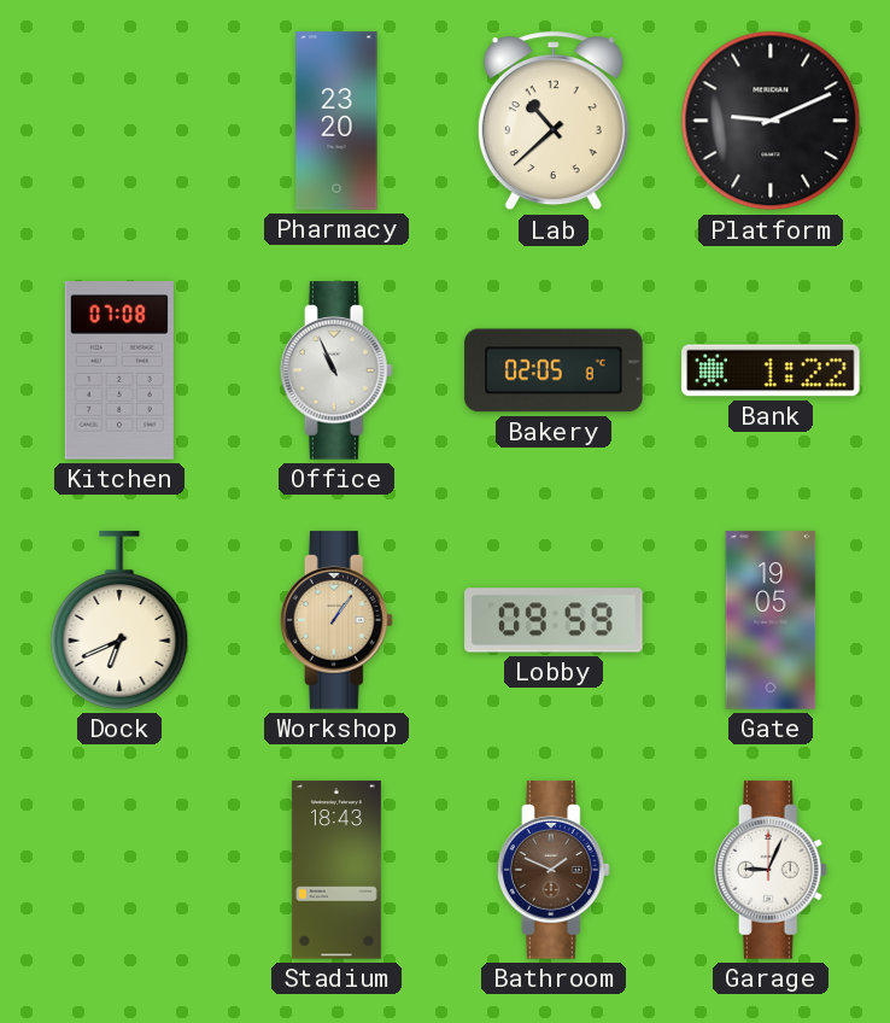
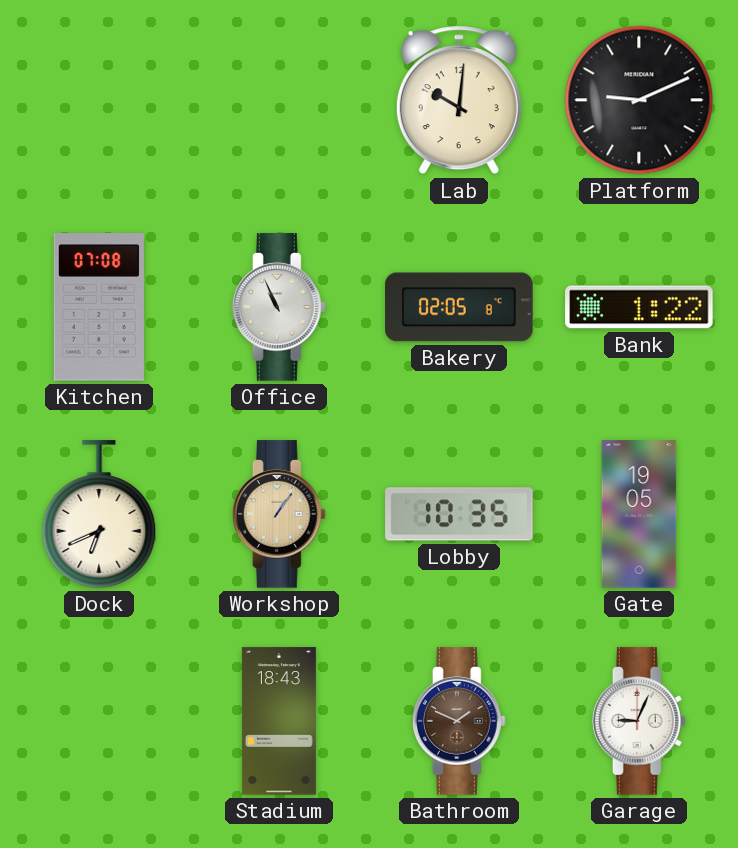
Pharmacy: 23:20 -> none
Lab: 10:38 -> 10:01
Lobby: 09:59 -> 10:35
